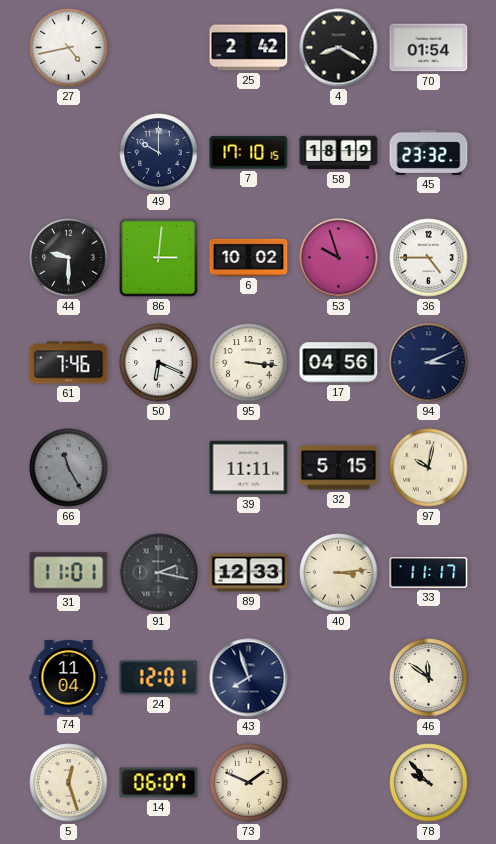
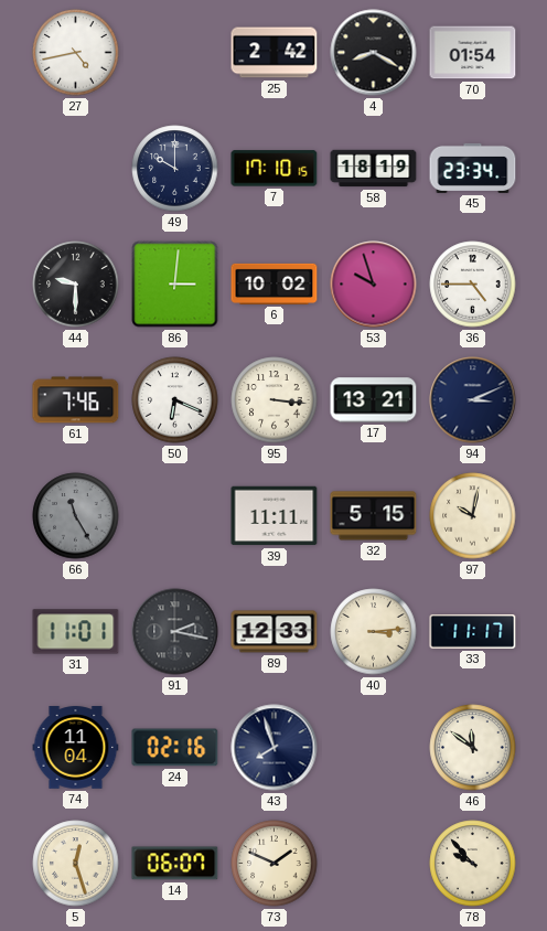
45: 23:32 -> 23:34
17: 04:56 -> 13:21
24: 12:01 -> 02:16
